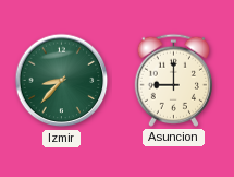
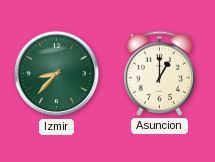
Asuncion: 9:00 -> 1:00
